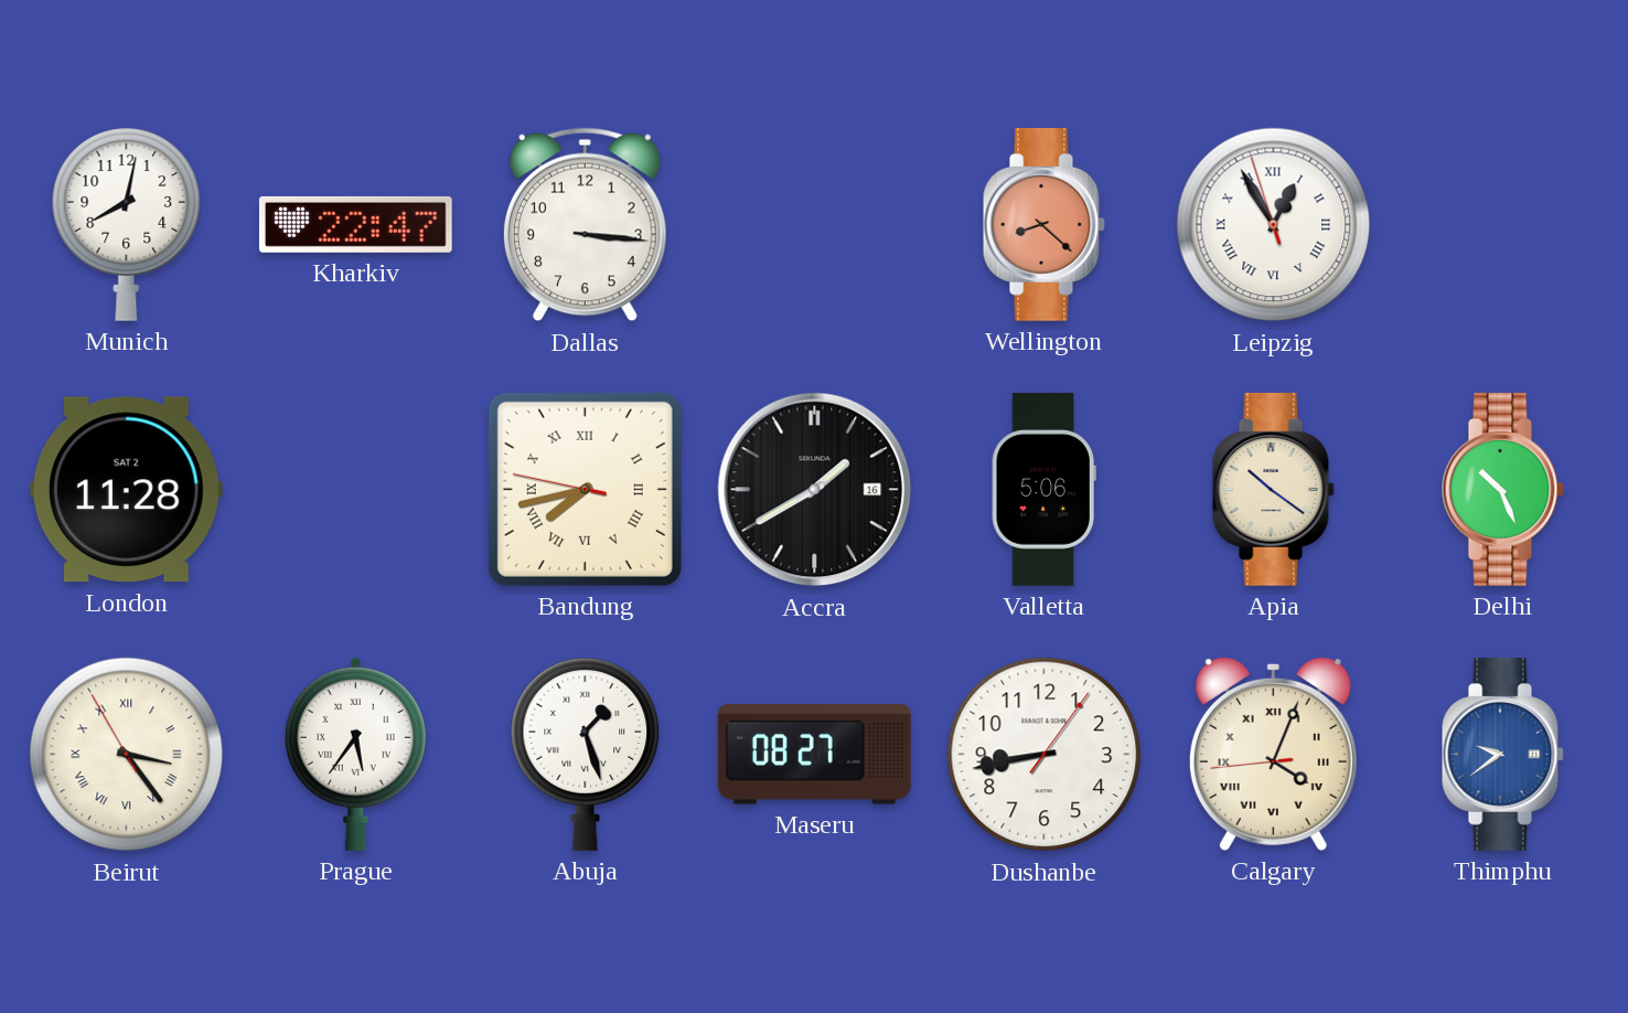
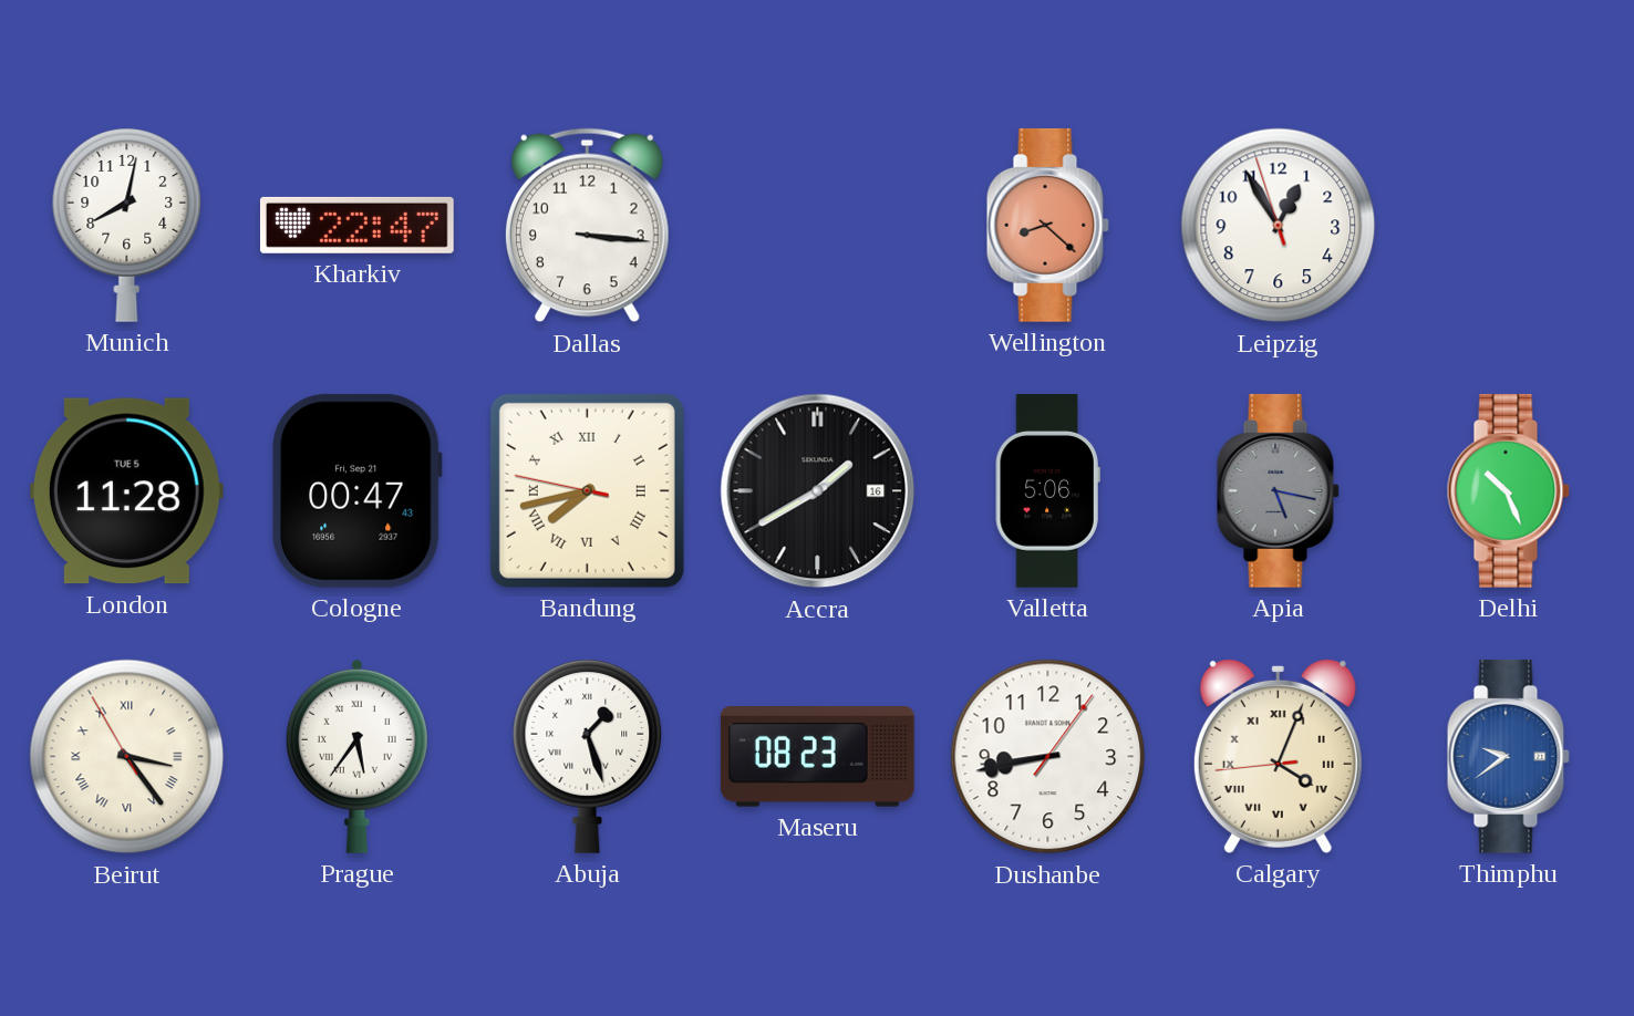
Leipzig numerals: Roman -> Arabic
London date: SAT 2 -> TUE 5
Cologne: none -> 00:47
Apia: 10:21 -> 5:17
Apia dial: cream -> grey
Maseru: 08:27 -> 08:23
